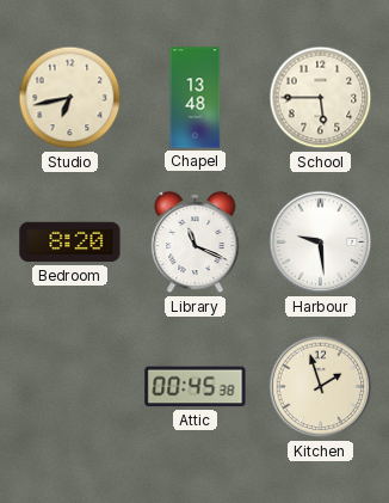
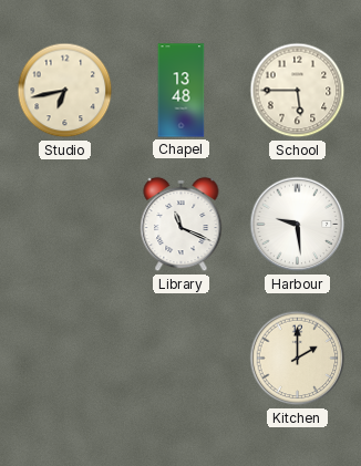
Bedroom: 8:20 -> none
Attic: 00:45 -> none
Kitchen: 1:57 -> 2:00
